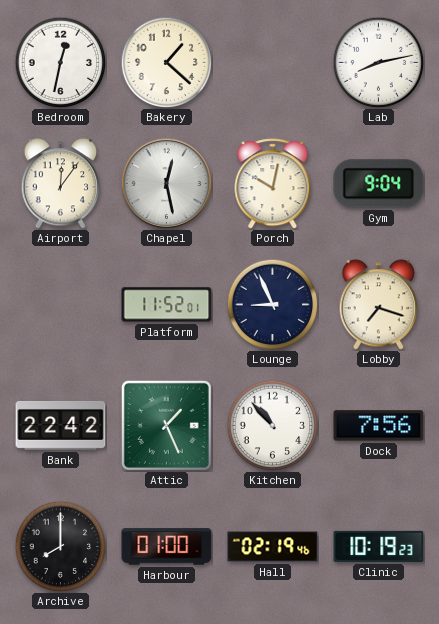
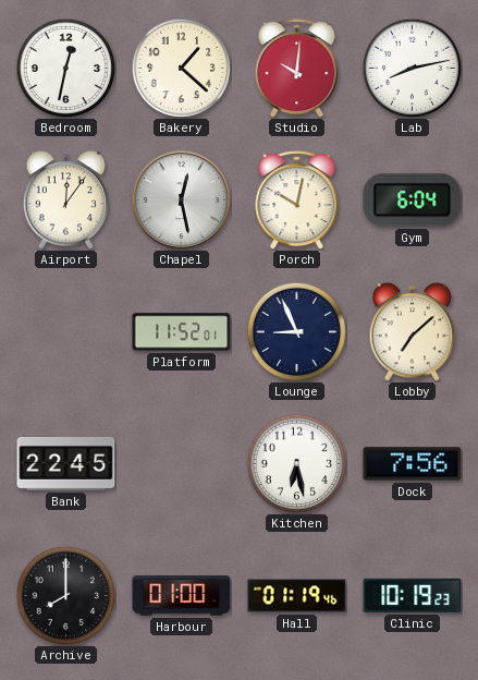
Studio: none -> 10:01
Gym: 9:04 -> 6:04
Lobby: 7:18 -> 7:08
Bank: 22:42 -> 22:45
Attic: 1:26 -> none
Kitchen: 10:53 -> 6:28
Hall: 02:19 -> 01:19
